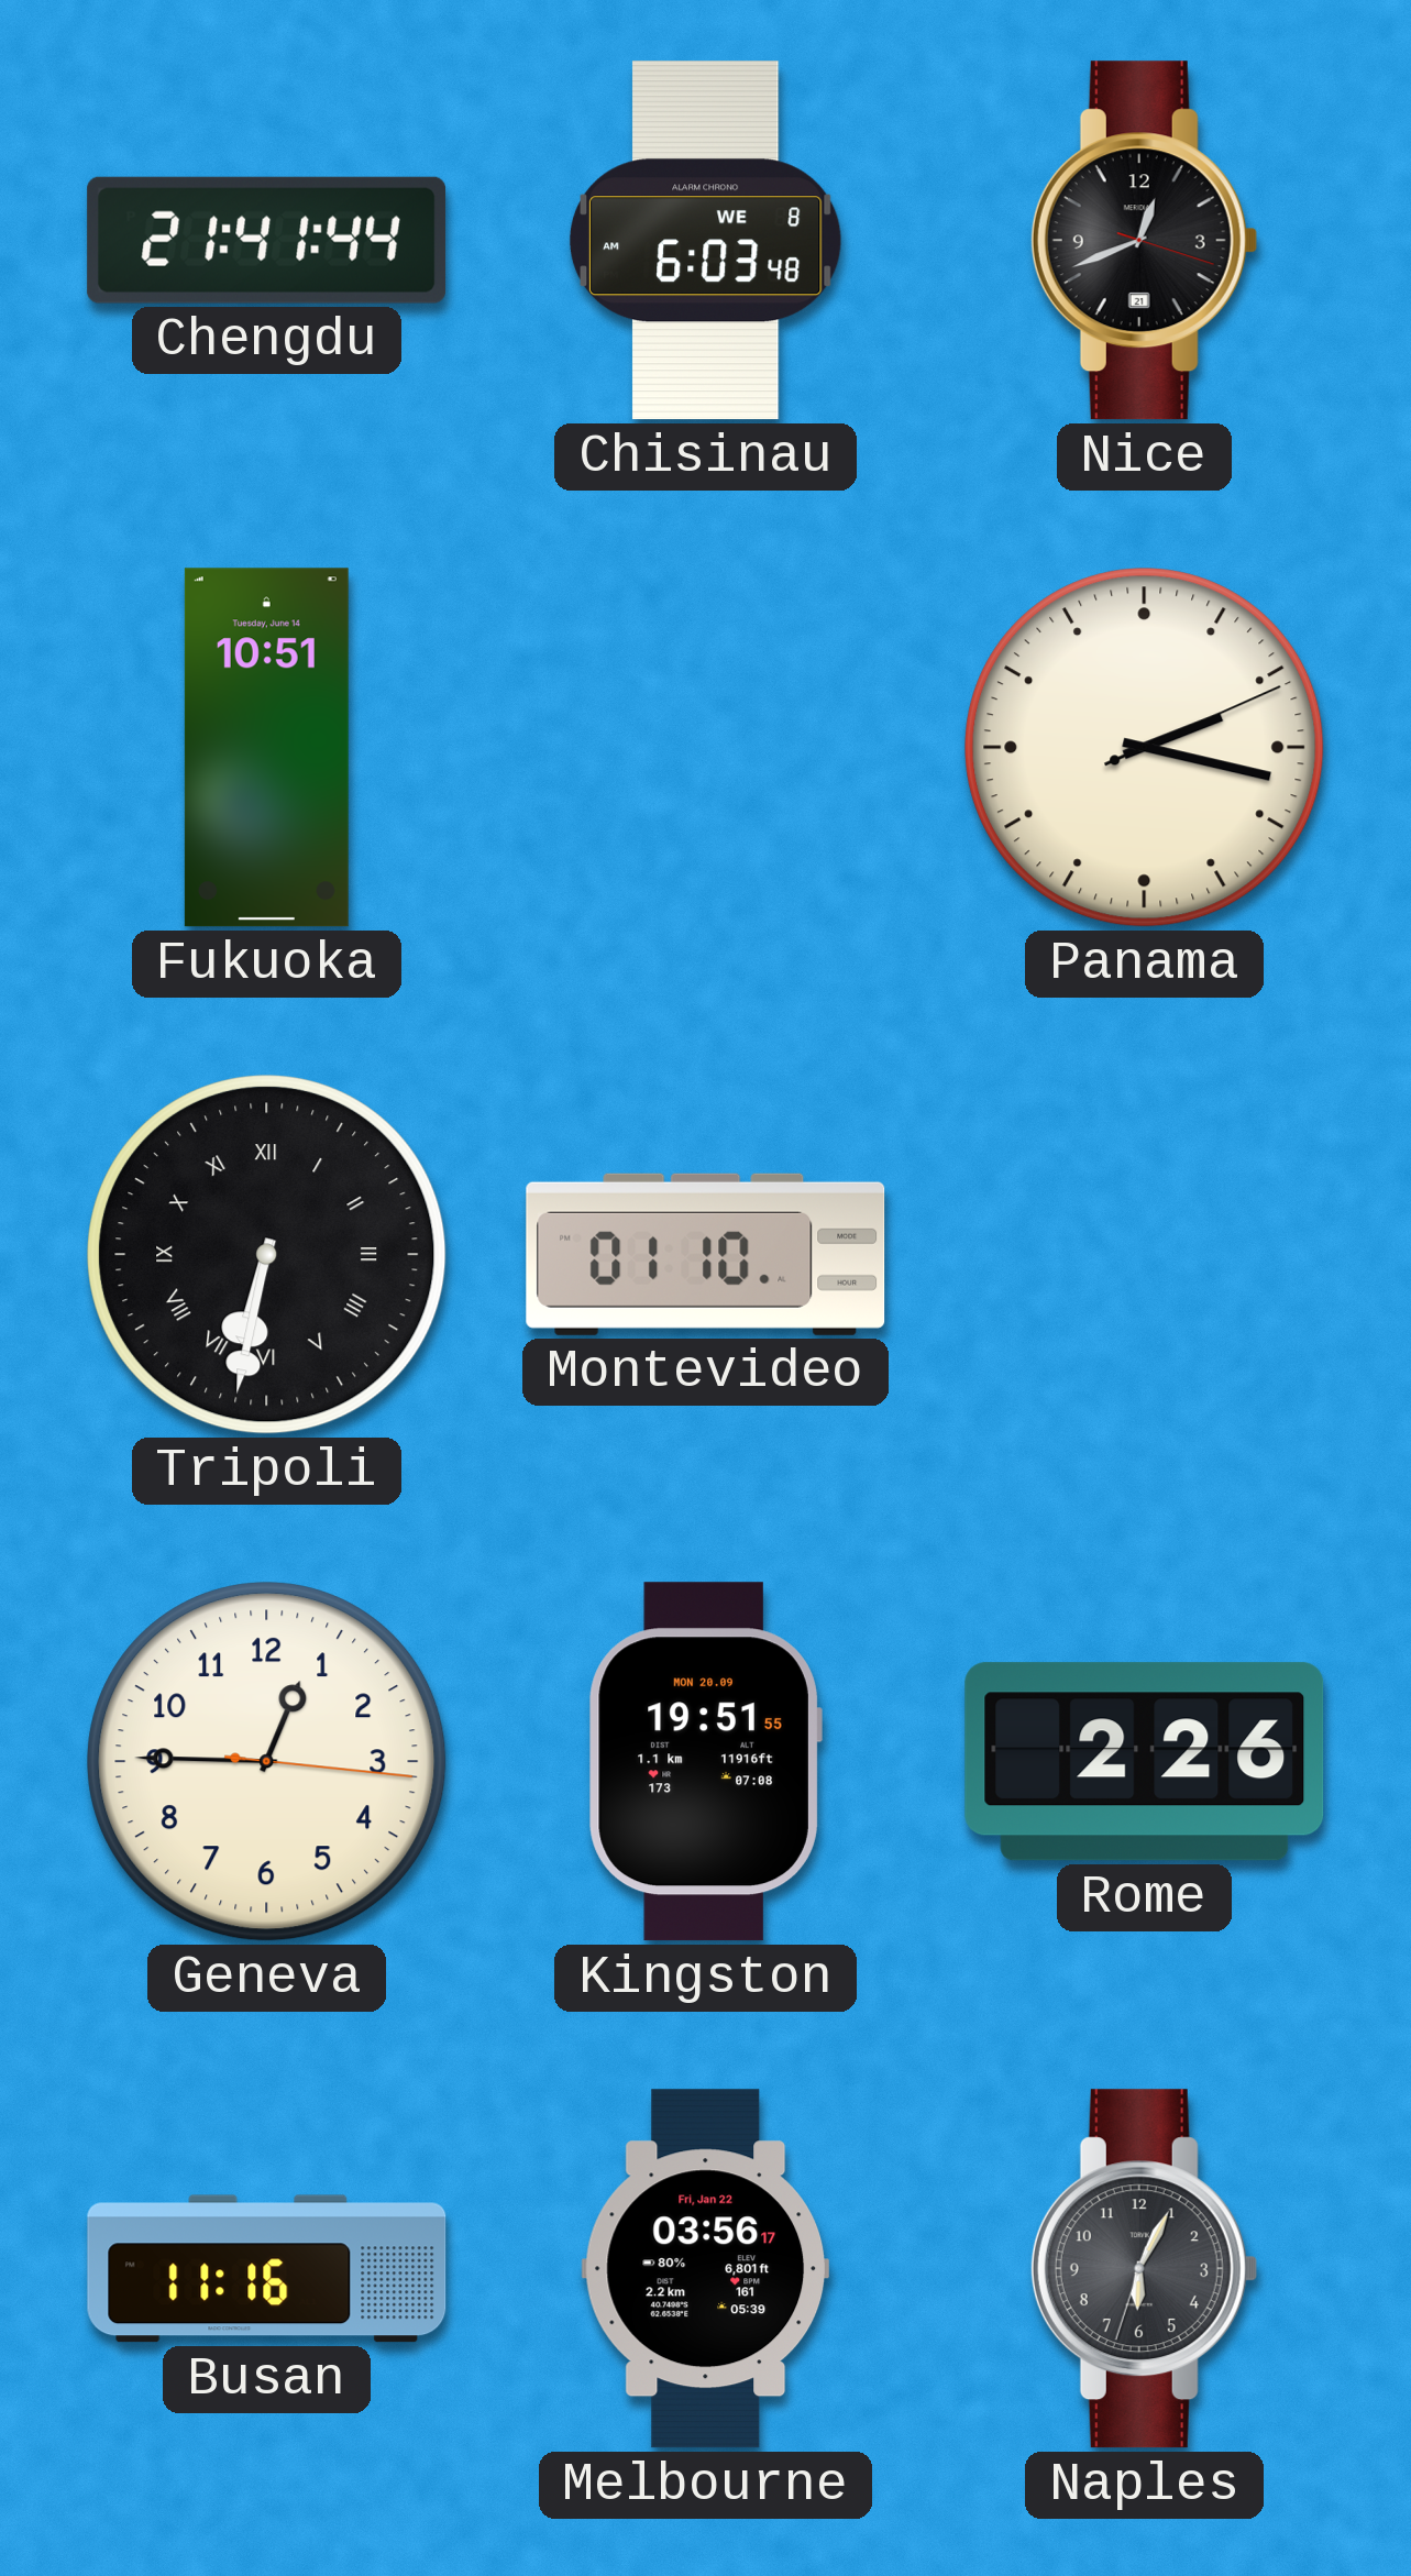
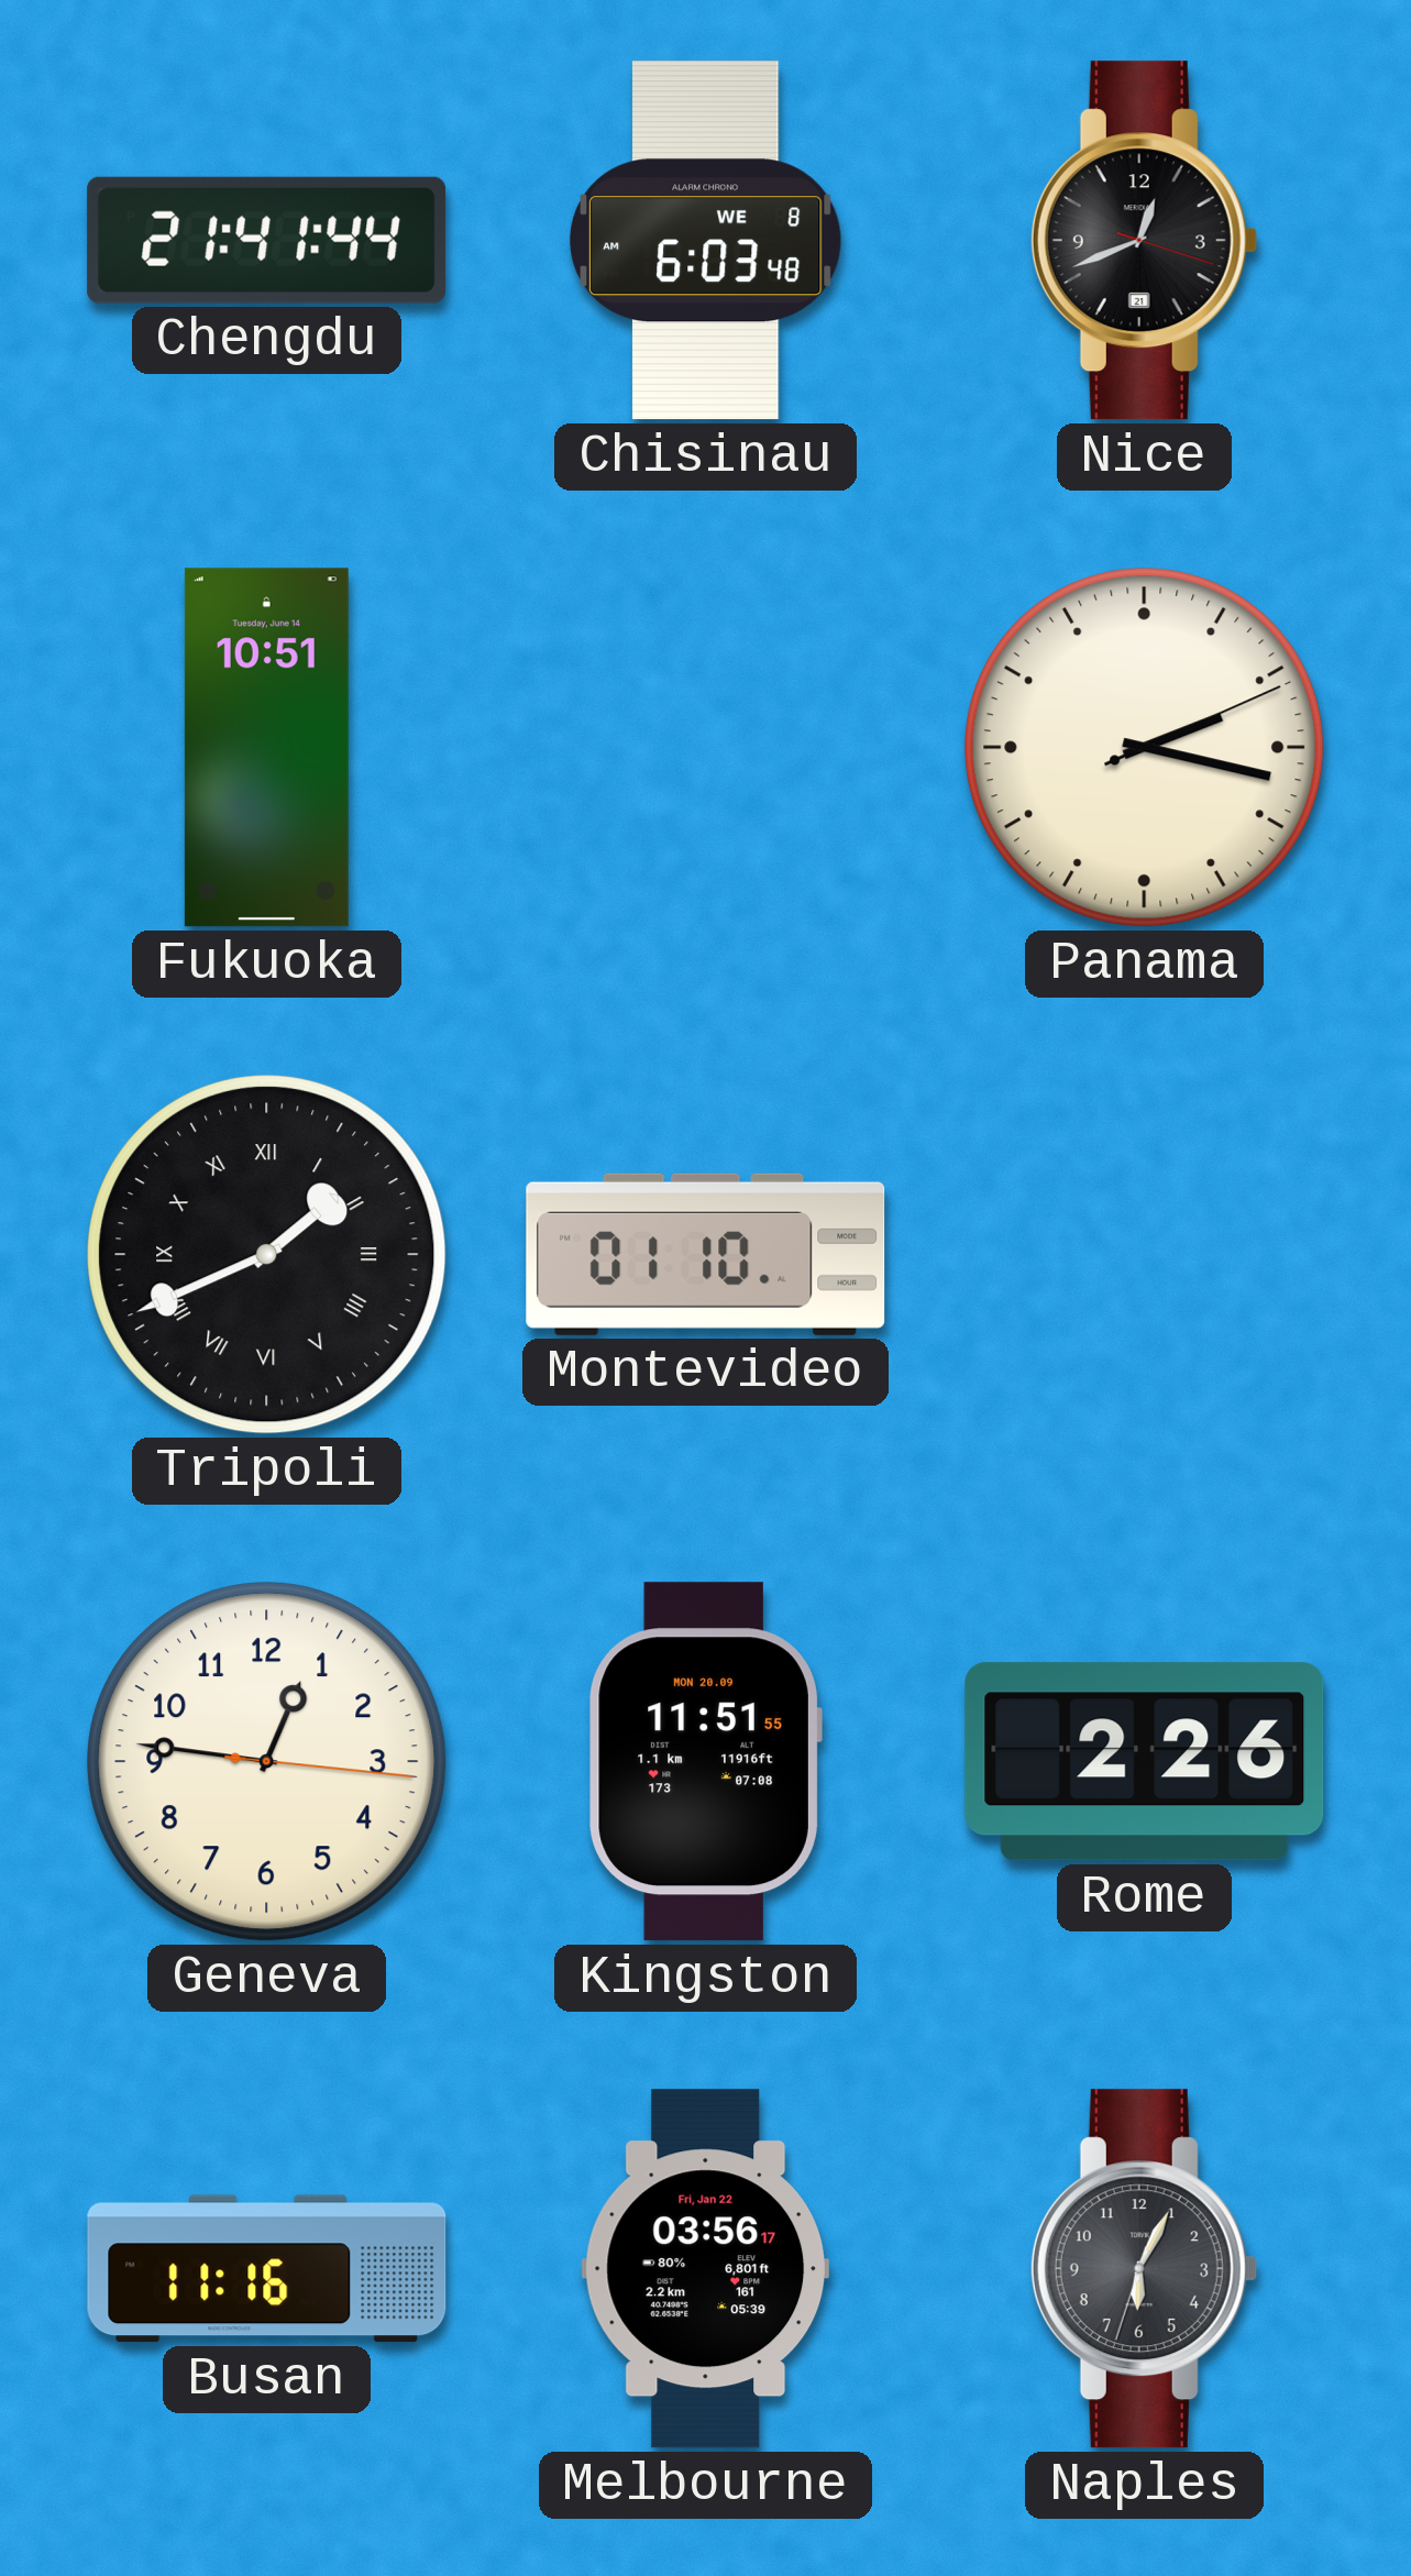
Tripoli: 6:32 -> 1:41
Geneva: 12:45 -> 12:46
Kingston: 19:51 -> 11:51
